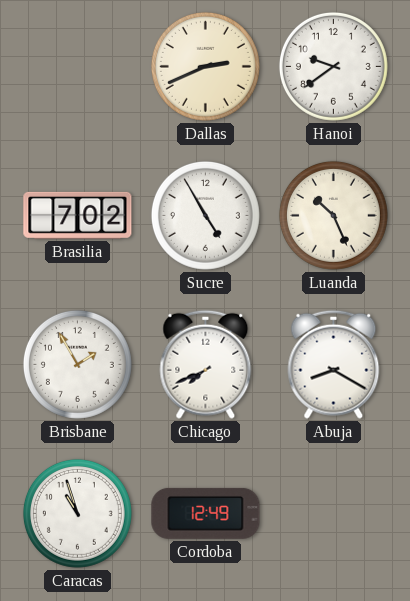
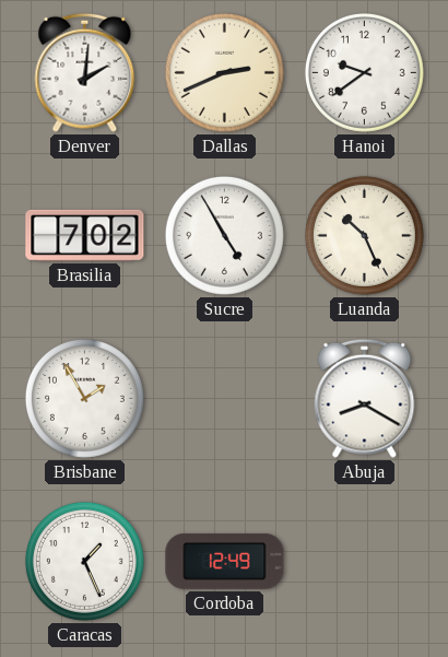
Denver: none -> 2:01
Chicago: 7:41 -> none
Caracas: 10:57 -> 1:26
